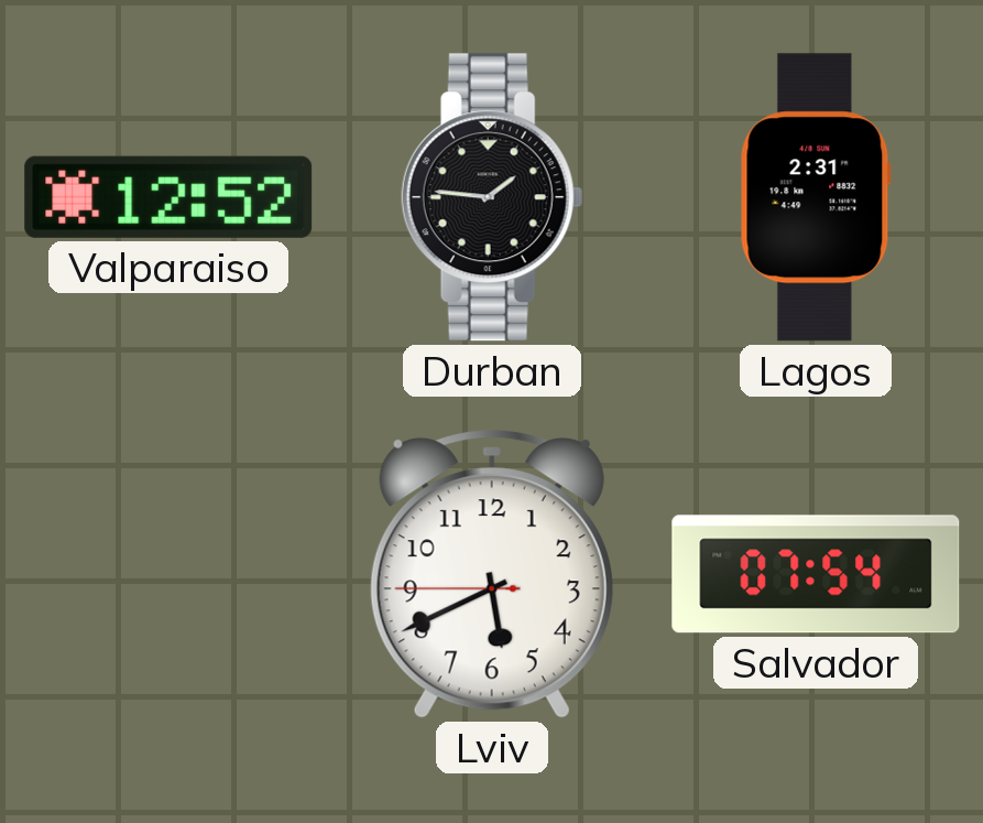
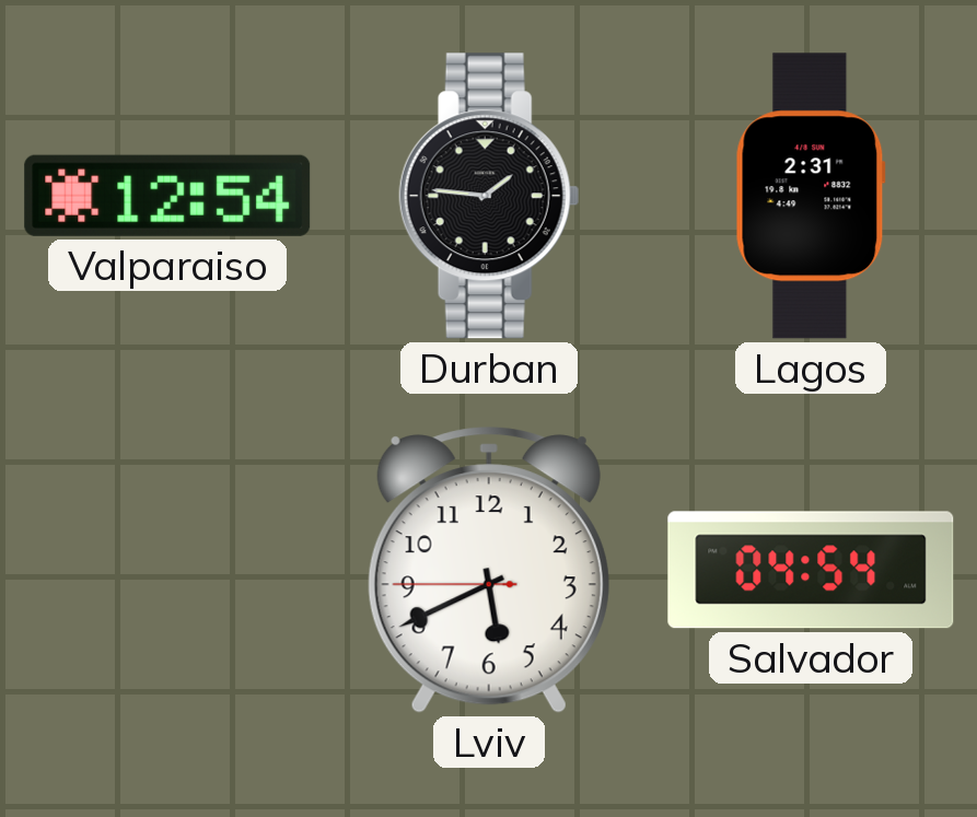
Valparaiso: 12:52 -> 12:54
Salvador: 07:54 -> 04:54
